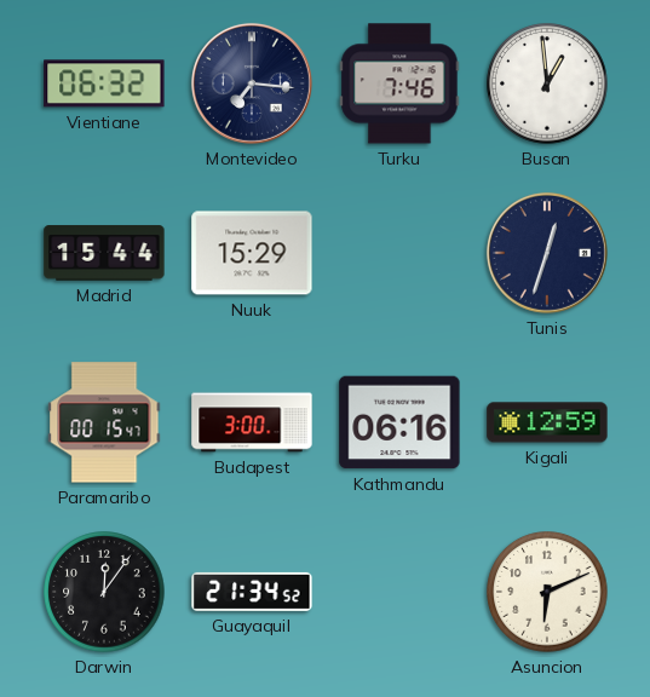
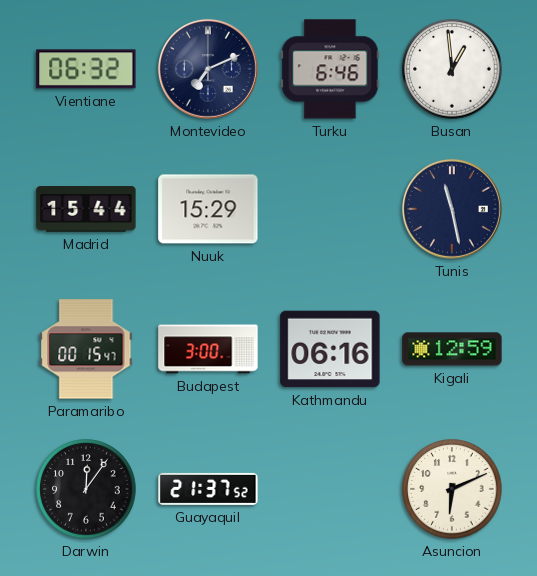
Montevideo: 7:16 -> 7:11
Turku: 7:46 -> 6:46
Tunis: 12:33 -> 11:28
Guayaquil: 21:34 -> 21:37
